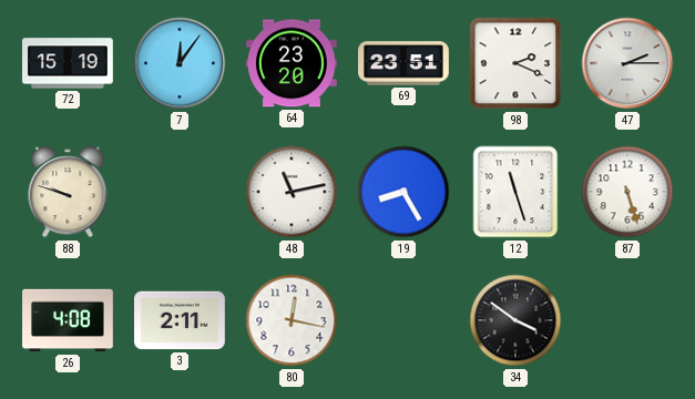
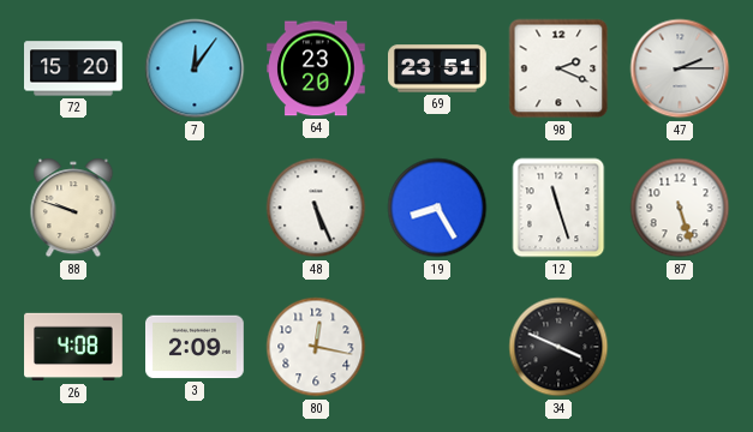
72: 15:19 -> 15:20
48: 11:13 -> 5:26
3: 2:11 -> 2:09
34: 3:51 -> 3:49
